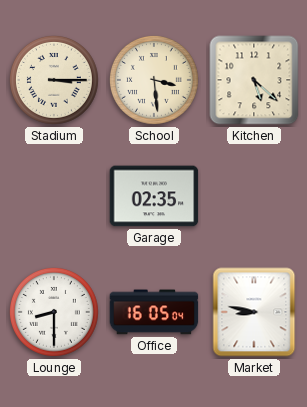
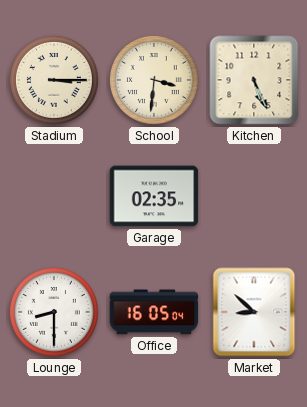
School: 3:29 -> 3:31
Kitchen: 5:22 -> 5:26
Market: 8:47 -> 8:52
